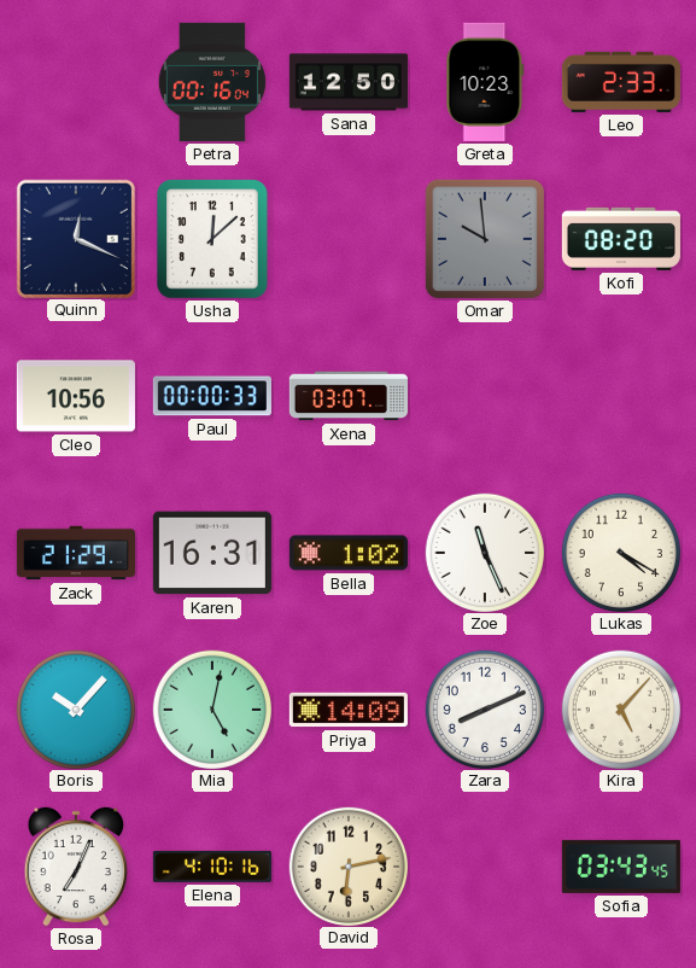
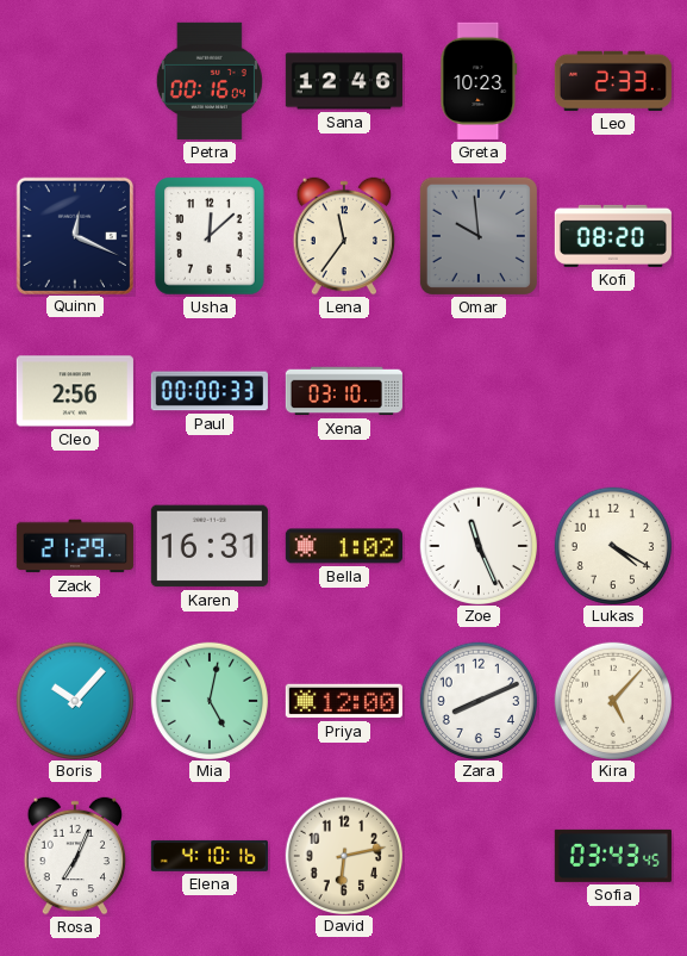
Sana: 12:50 -> 12:46
Lena: none -> 11:36
Cleo: 10:56 -> 2:56
Xena: 03:07 -> 03:10
Priya: 14:09 -> 12:00
